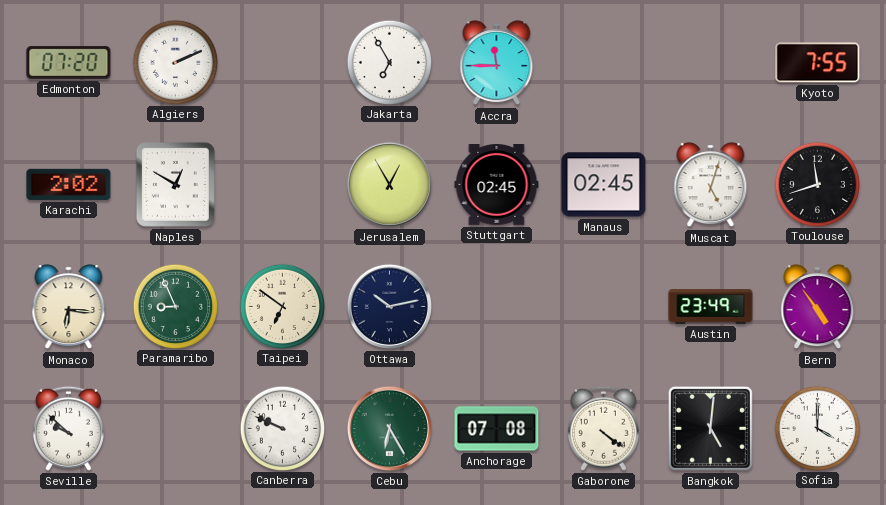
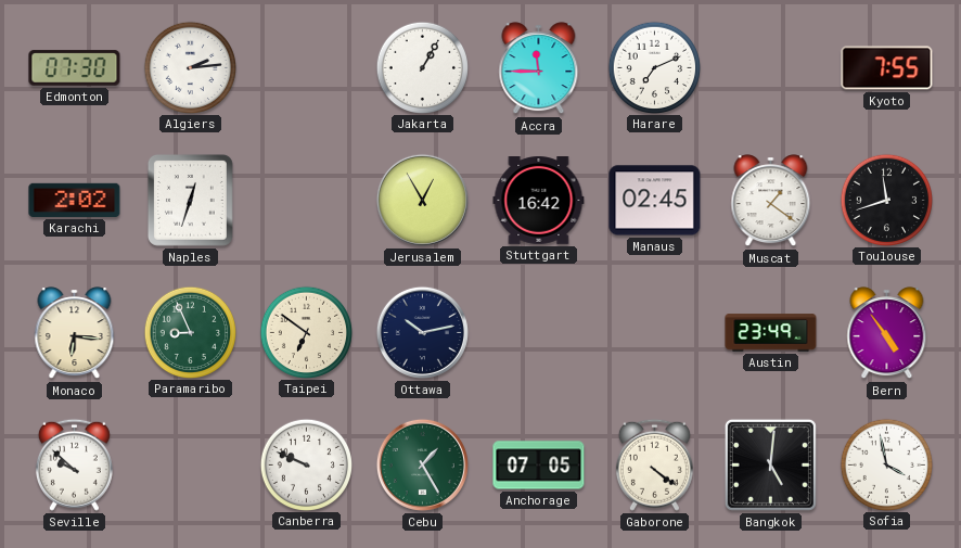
Edmonton: 07:20 -> 07:30
Algiers: 2:11 -> 2:14
Jakarta: 6:55 -> 1:05
Harare: none -> 7:11
Naples: 12:50 -> 12:33
Stuttgart: 02:45 -> 16:42
Muscat: 5:03 -> 1:21
Cebu: 6:25 -> 1:25
Anchorage: 07:08 -> 07:05
Sofia: 4:00 -> 3:58
